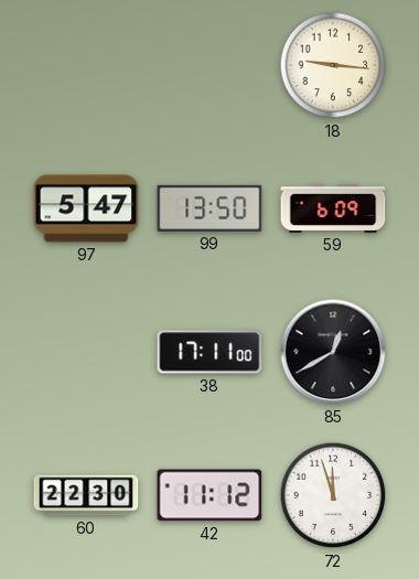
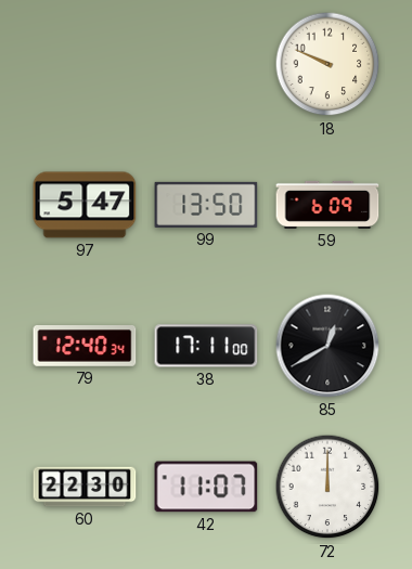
18: 9:16 -> 9:49
79: none -> 12:40
42: 11:12 -> 11:07
72: 11:57 -> 12:00
